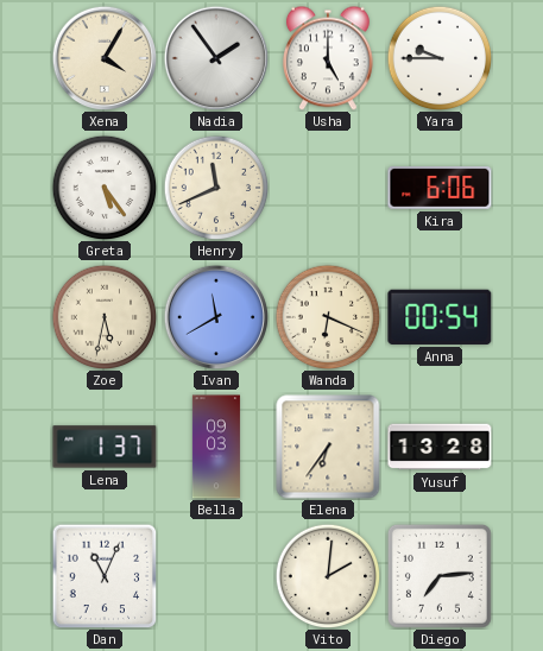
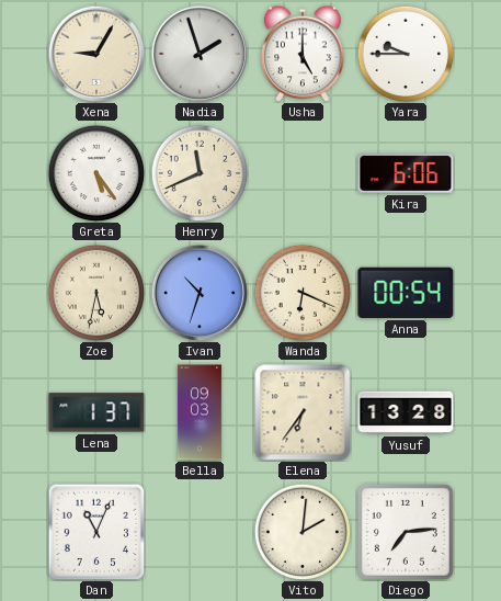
Xena: 4:05 -> 9:05
Nadia: 1:54 -> 1:57
Ivan: 11:40 -> 10:33
